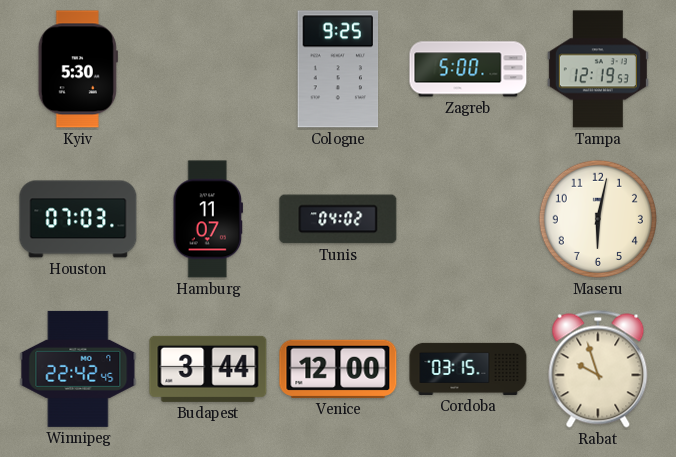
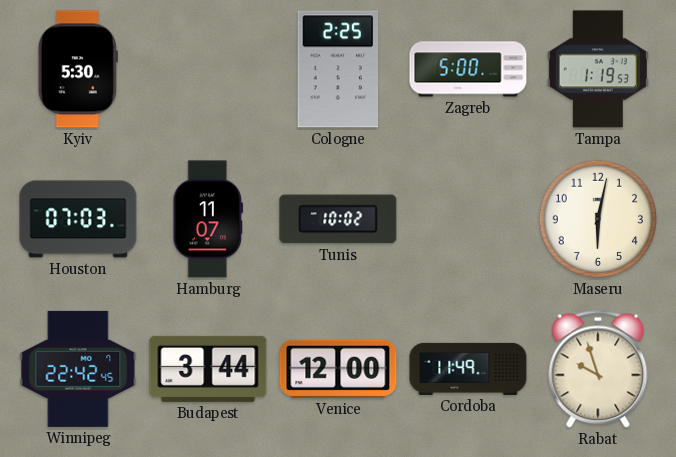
Cologne: 9:25 -> 2:25
Tampa: 12:19 -> 1:19
Tunis: 04:02 -> 10:02
Cordoba: 03:15 -> 11:49
